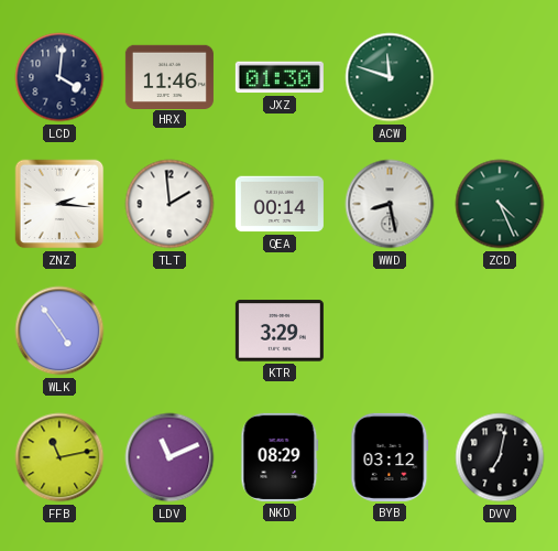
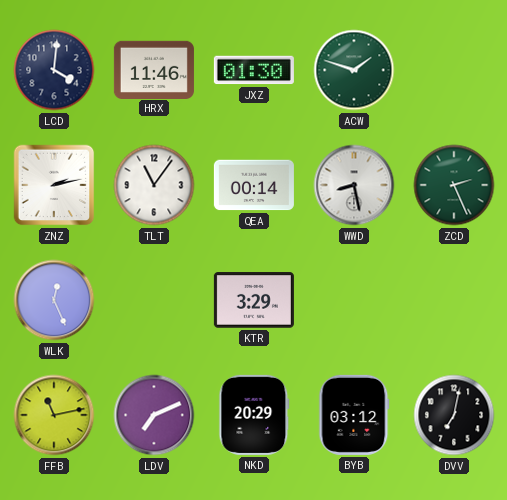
ACW: 11:48 -> 1:48
ZNZ: 2:16 -> 2:13
TLT: 1:59 -> 11:06
ZCD: 4:26 -> 2:26
WLK: 4:54 -> 12:26
LDV: 11:11 -> 7:11
NKD: 08:29 -> 20:29
